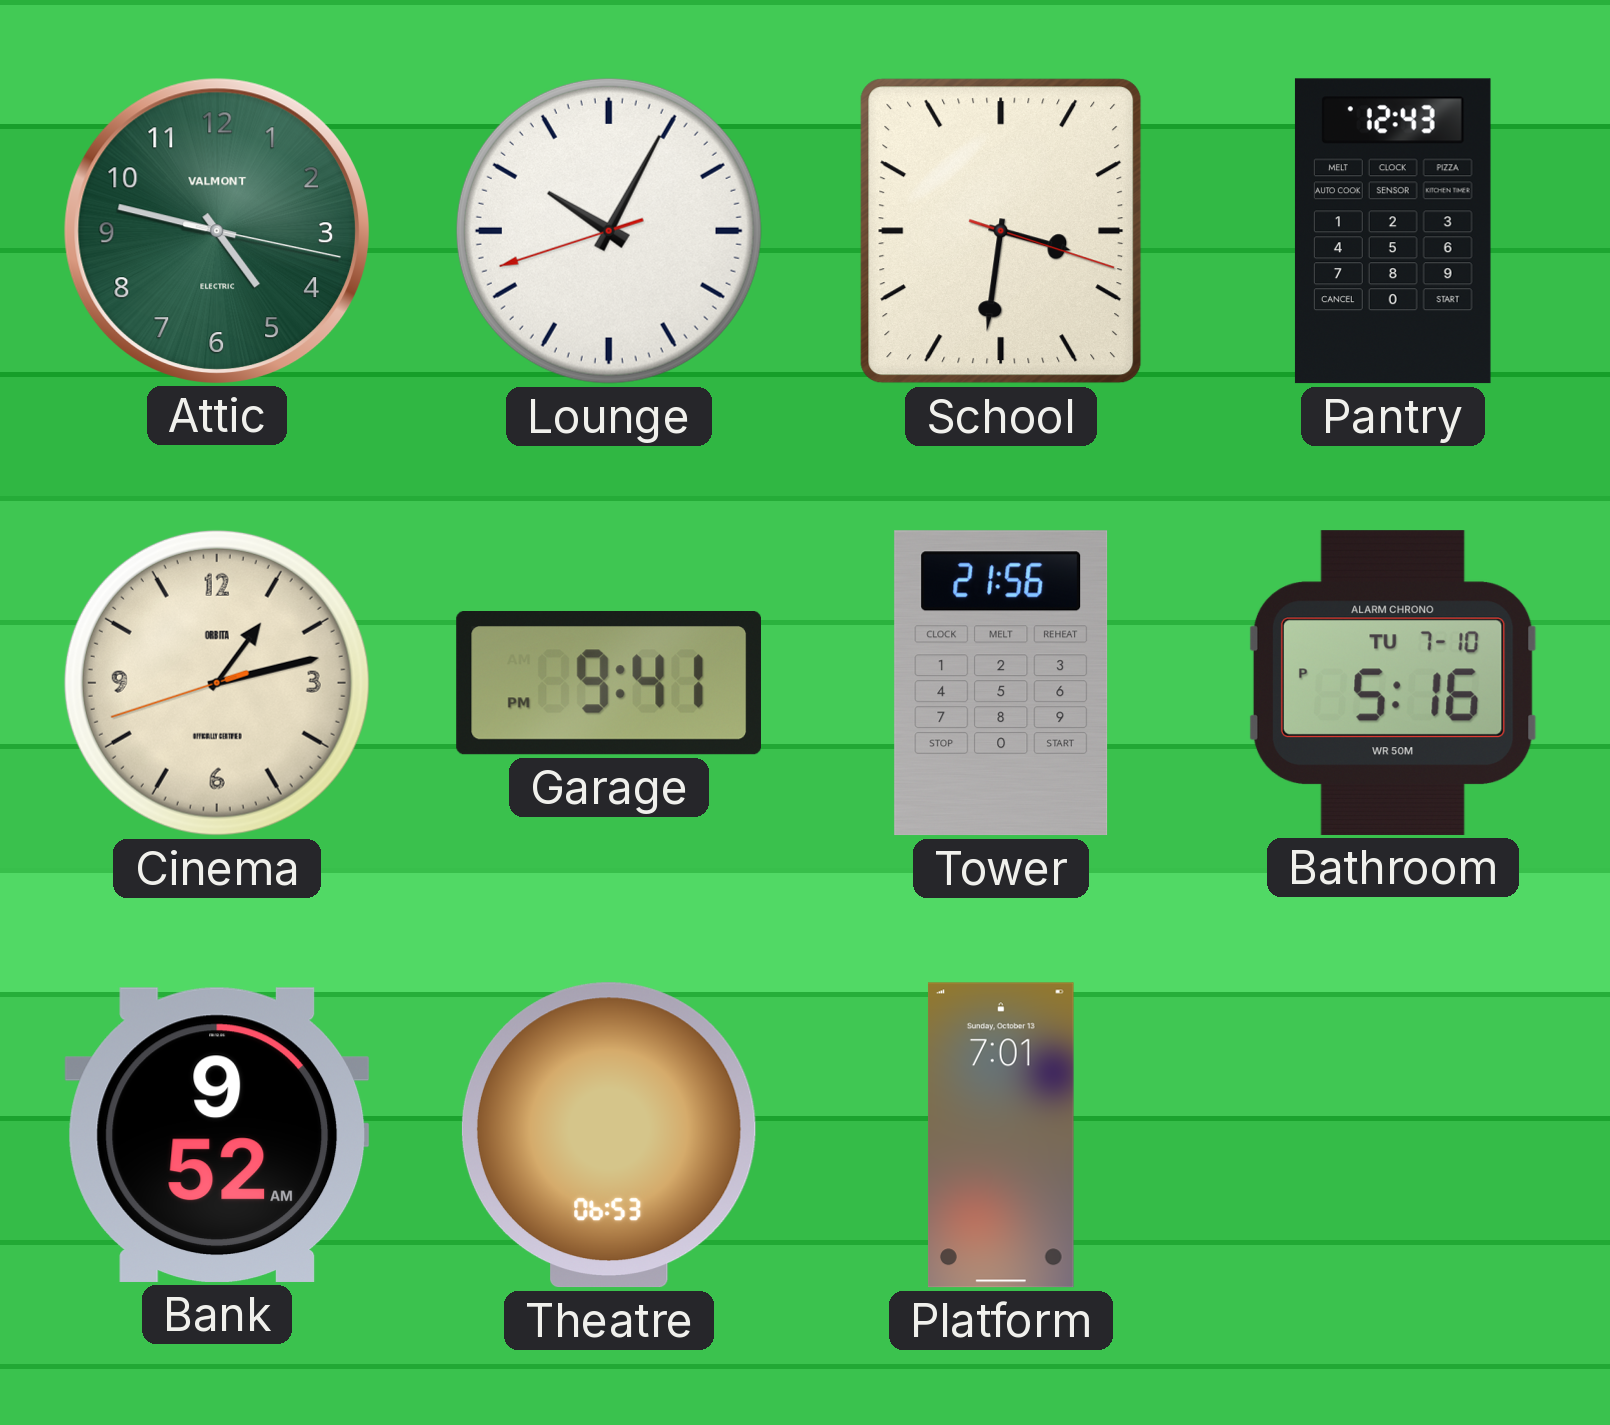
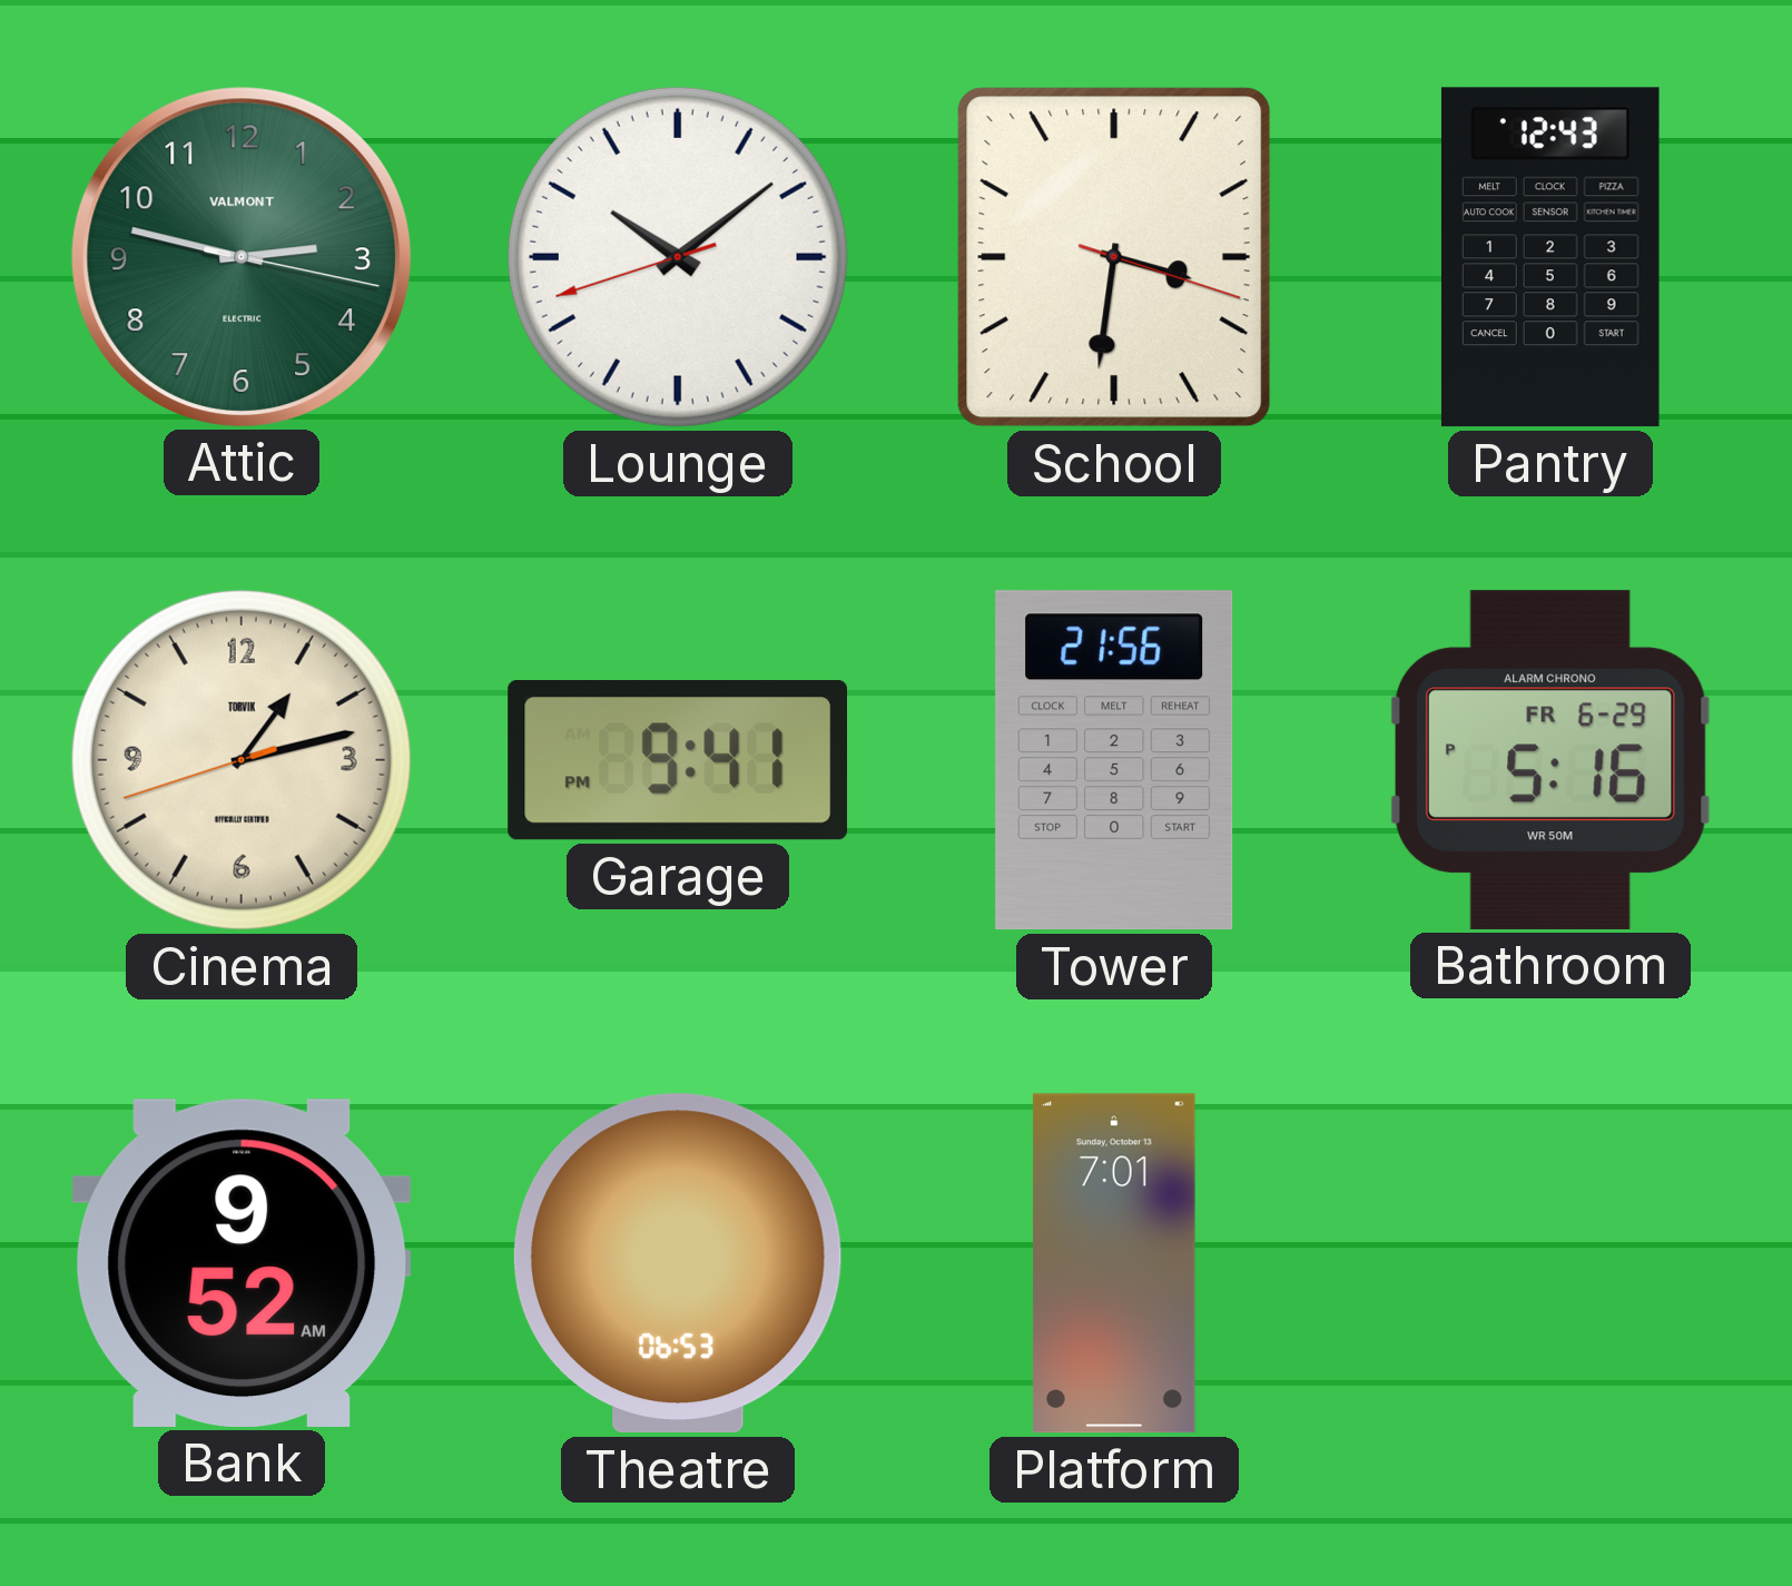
Attic: 4:47 -> 2:47
Lounge: 10:04 -> 10:08
Cinema brand: ORBITA -> TORVIK
Bathroom date: TU 7-10 -> FR 6-29
